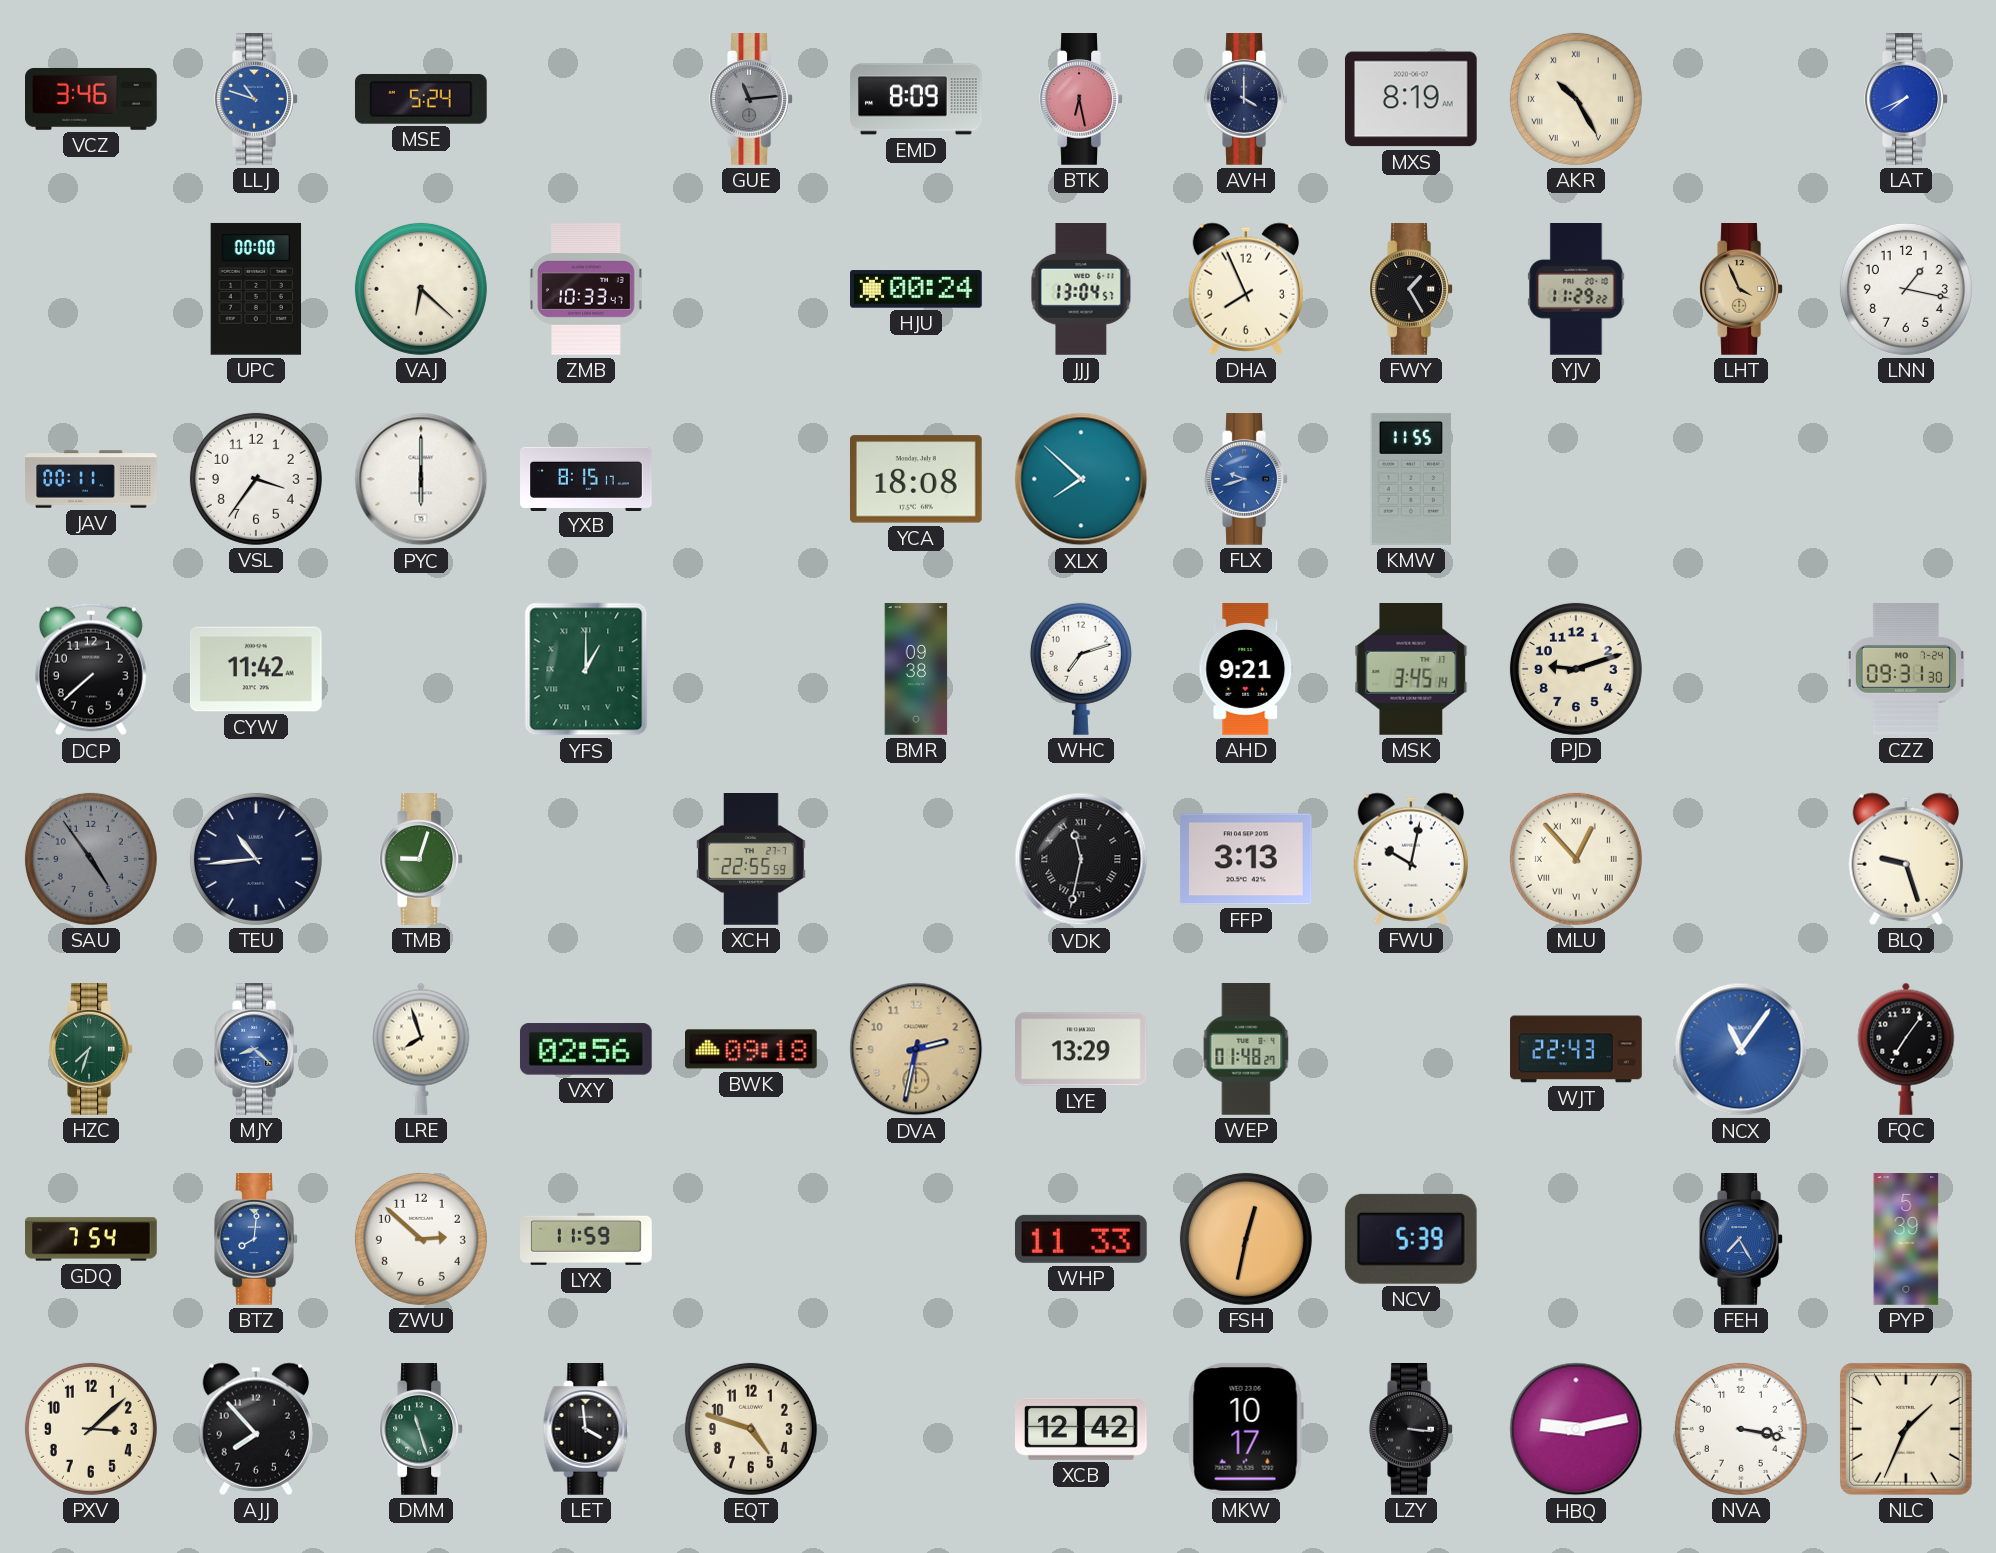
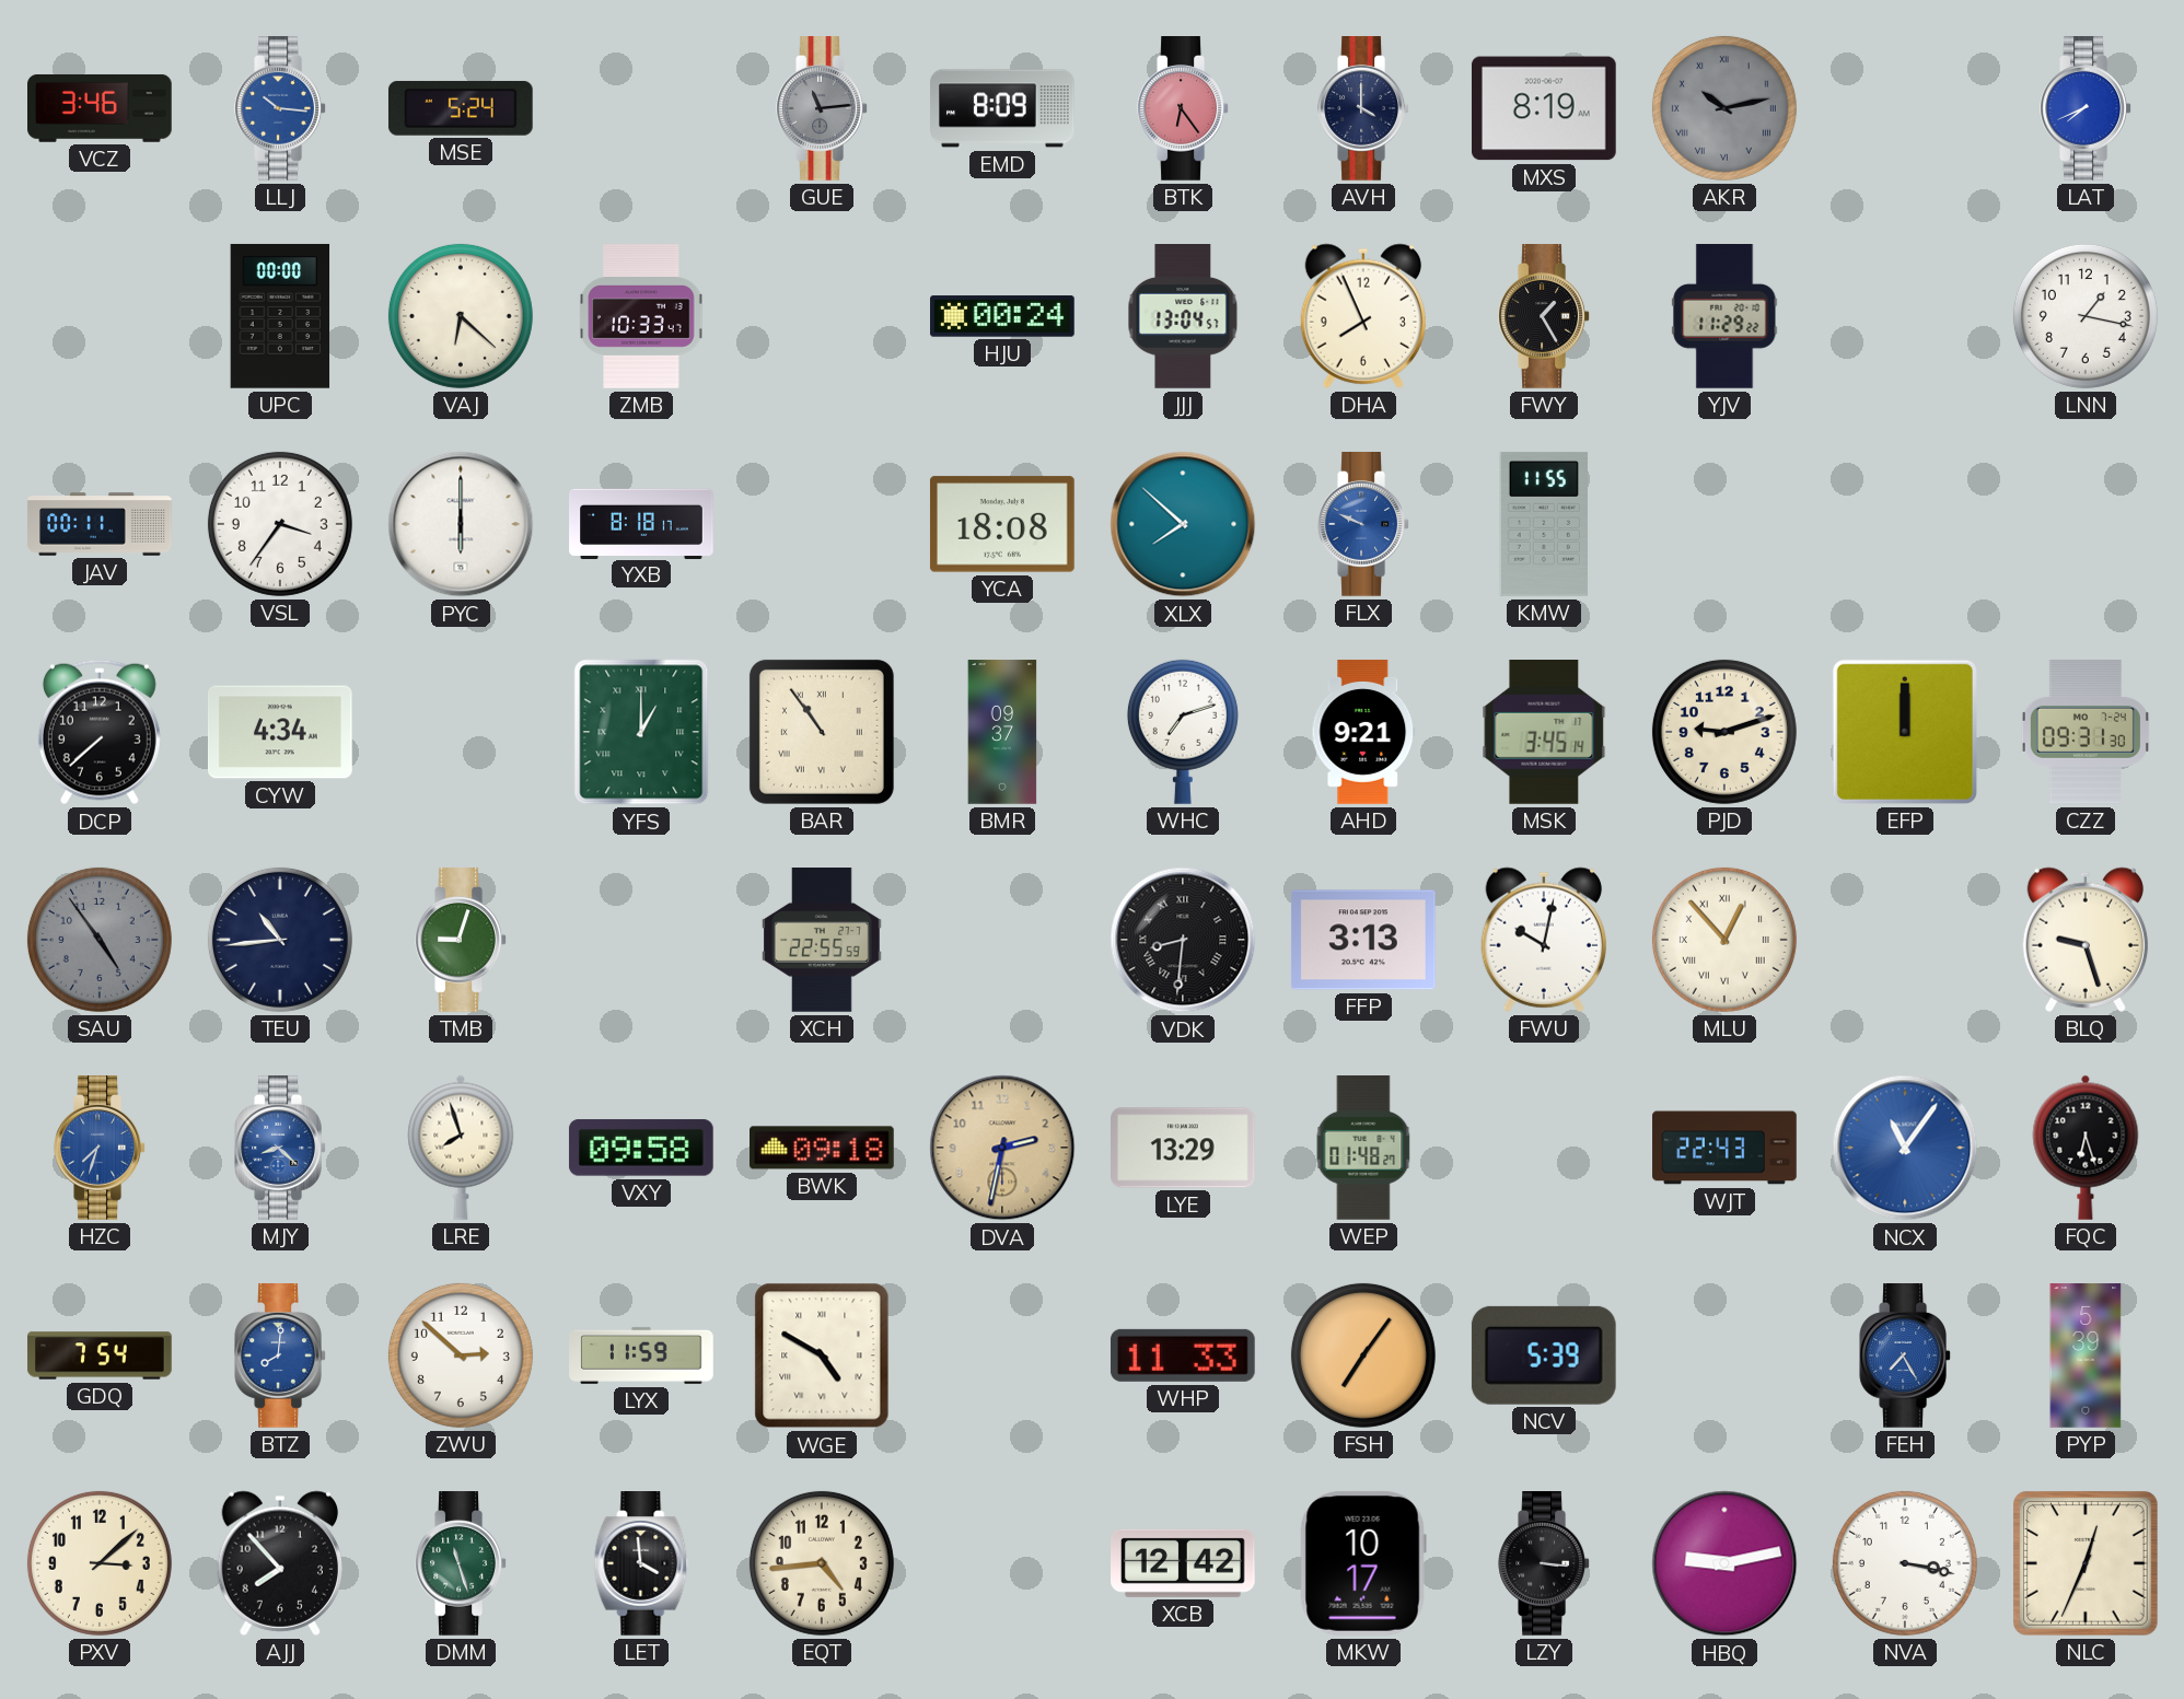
LLJ: 10:48 -> 10:16
BTK: 6:28 -> 6:24
AKR: 10:25 -> 10:13
AKR dial: cream -> grey
LHT: 3:56 -> none
YXB: 8:15 -> 8:18
FLX: 9:42 -> 9:49
CYW: 11:42 -> 4:34
BAR: none -> 10:54
BMR: 09:38 -> 09:37
EFP: none -> 12:00
VDK: 11:32 -> 8:31
HZC dial: green -> blue
VXY: 02:56 -> 09:58
FQC: 7:06 -> 6:27
WGE: none -> 4:50
FSH: 12:32 -> 7:06
EQT: 4:48 -> 4:44
NLC: 1:34 -> 12:34
